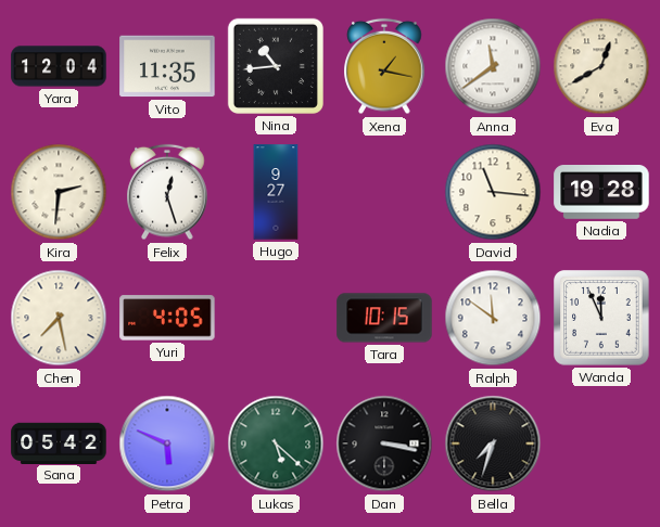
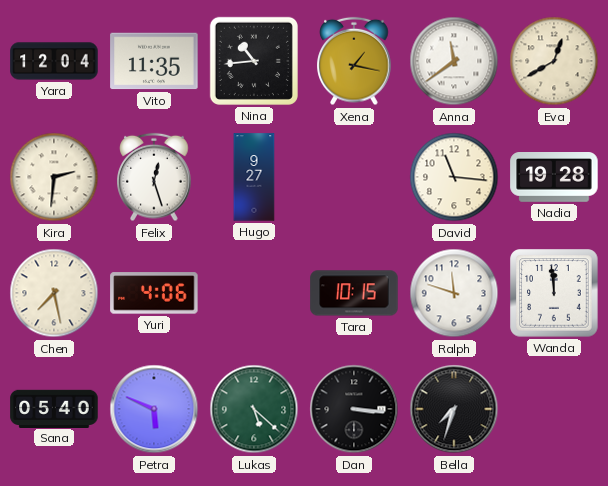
Yuri: 4:05 -> 4:06
Ralph: 11:51 -> 11:48
Wanda: 11:56 -> 11:59
Sana: 05:42 -> 05:40
Dan: 3:17 -> 3:16
